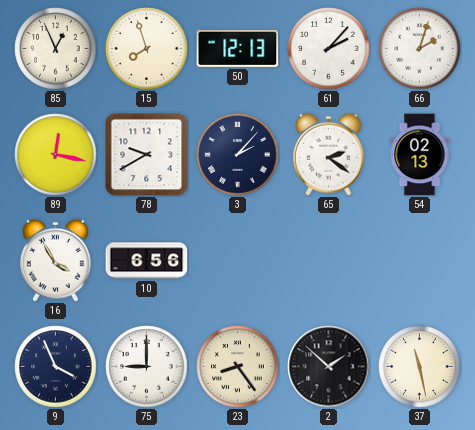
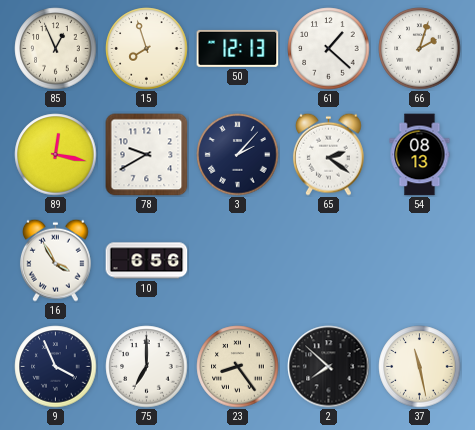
61: 2:07 -> 1:22
54: 02:13 -> 08:13
75: 9:00 -> 7:00
2: 1:52 -> 7:52
